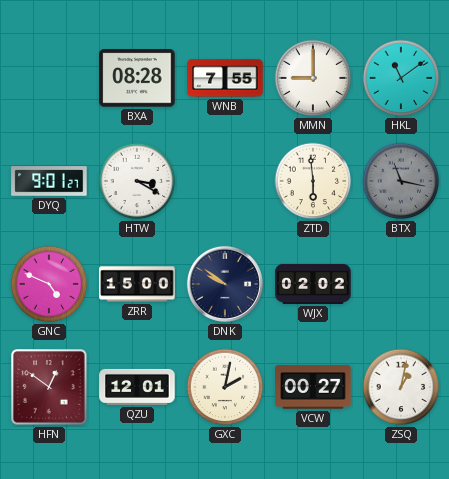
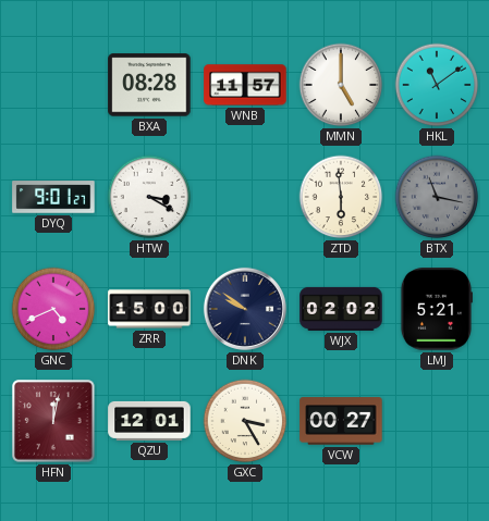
WNB: 7:55 -> 11:57
MMN: 9:00 -> 5:00
GNC: 4:49 -> 4:41
LMJ: none -> 5:21
HFN: 12:51 -> 12:02
GXC: 2:02 -> 3:25
ZSQ: 1:02 -> none
